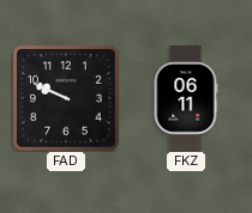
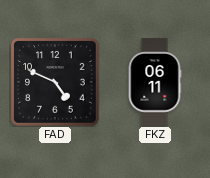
FAD: 9:49 -> 4:49
